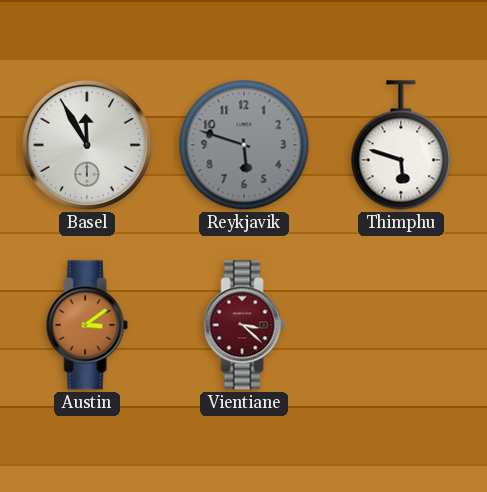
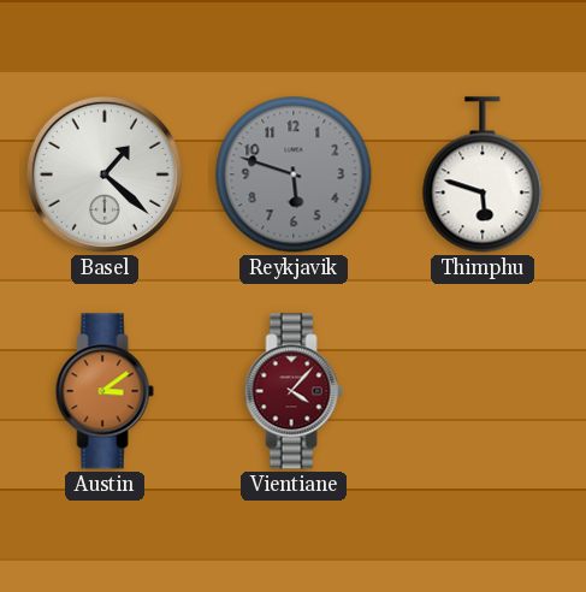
Basel: 11:55 -> 1:22
Vientiane: 3:22 -> 4:07
